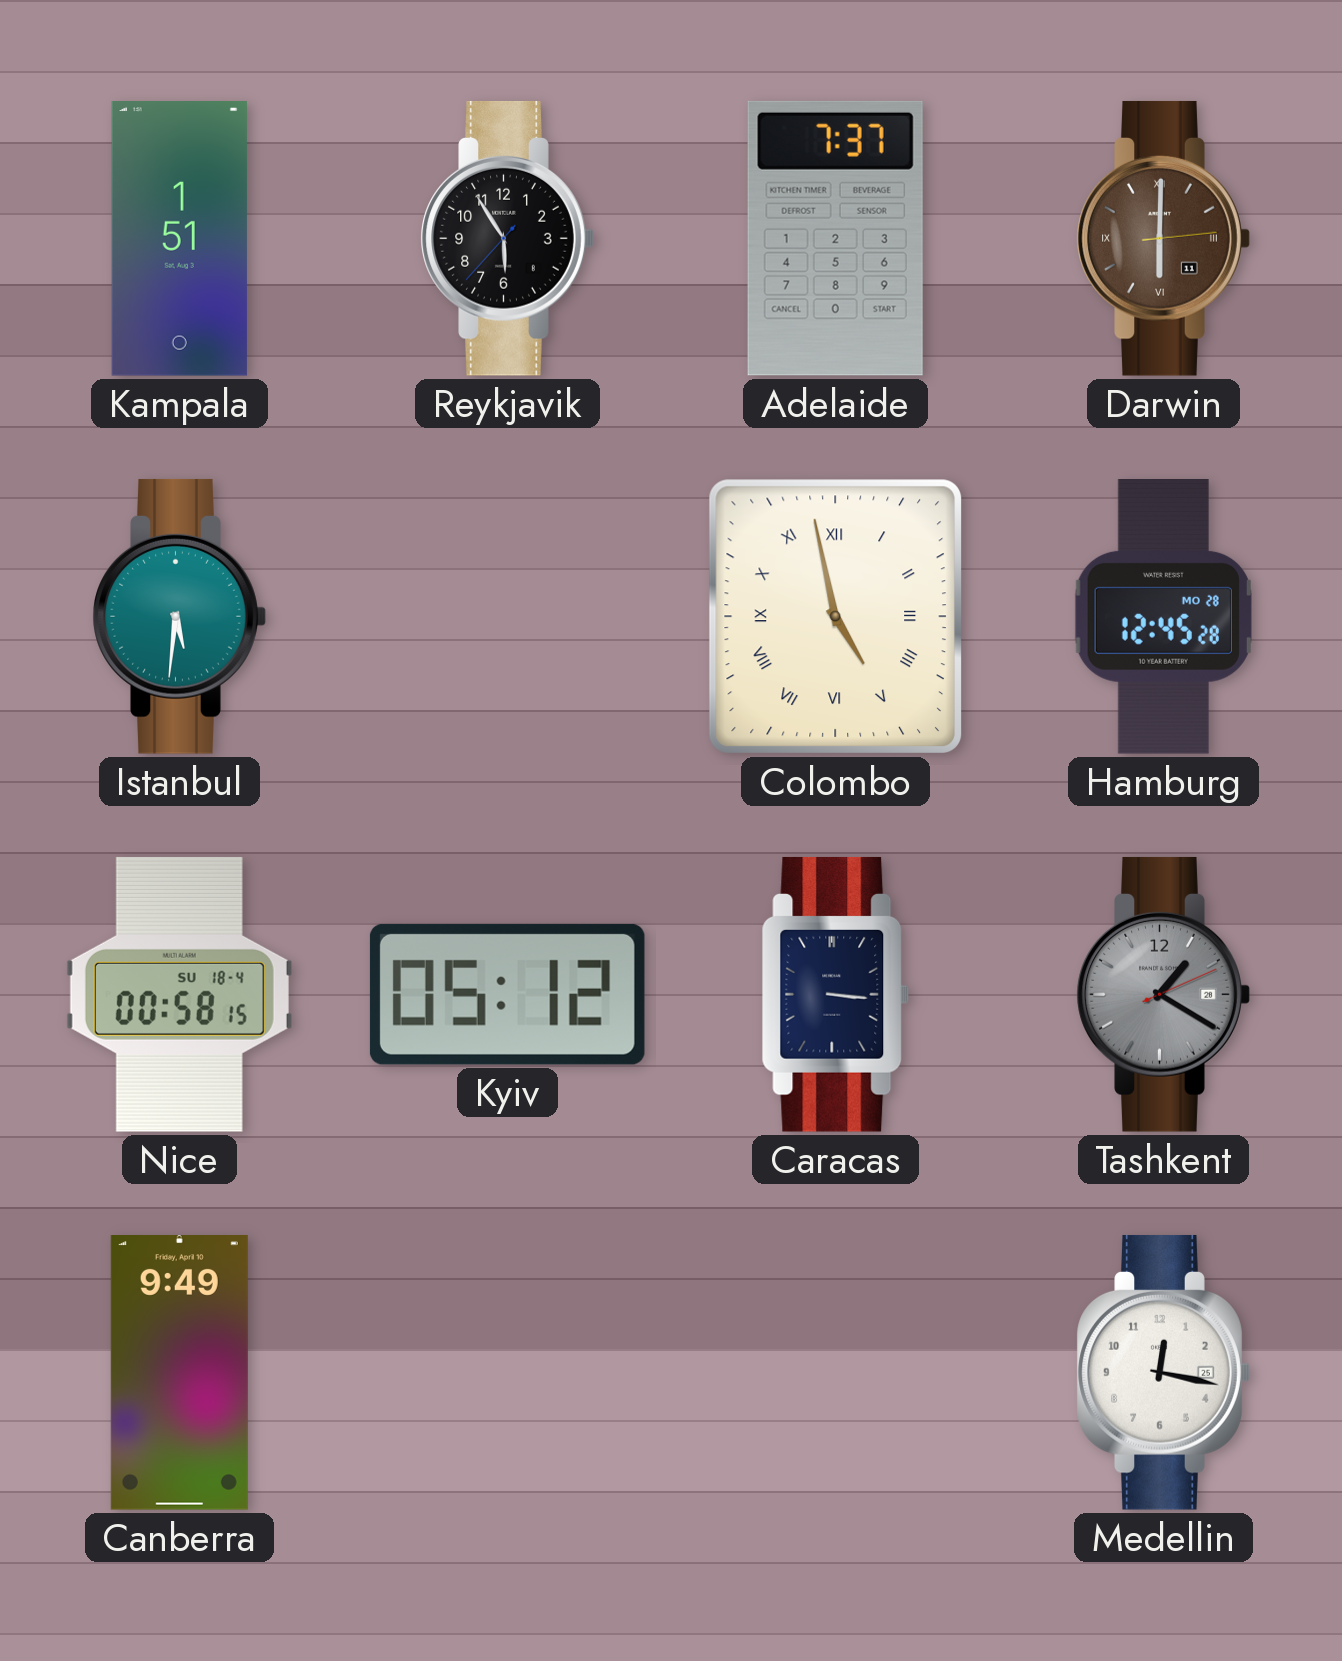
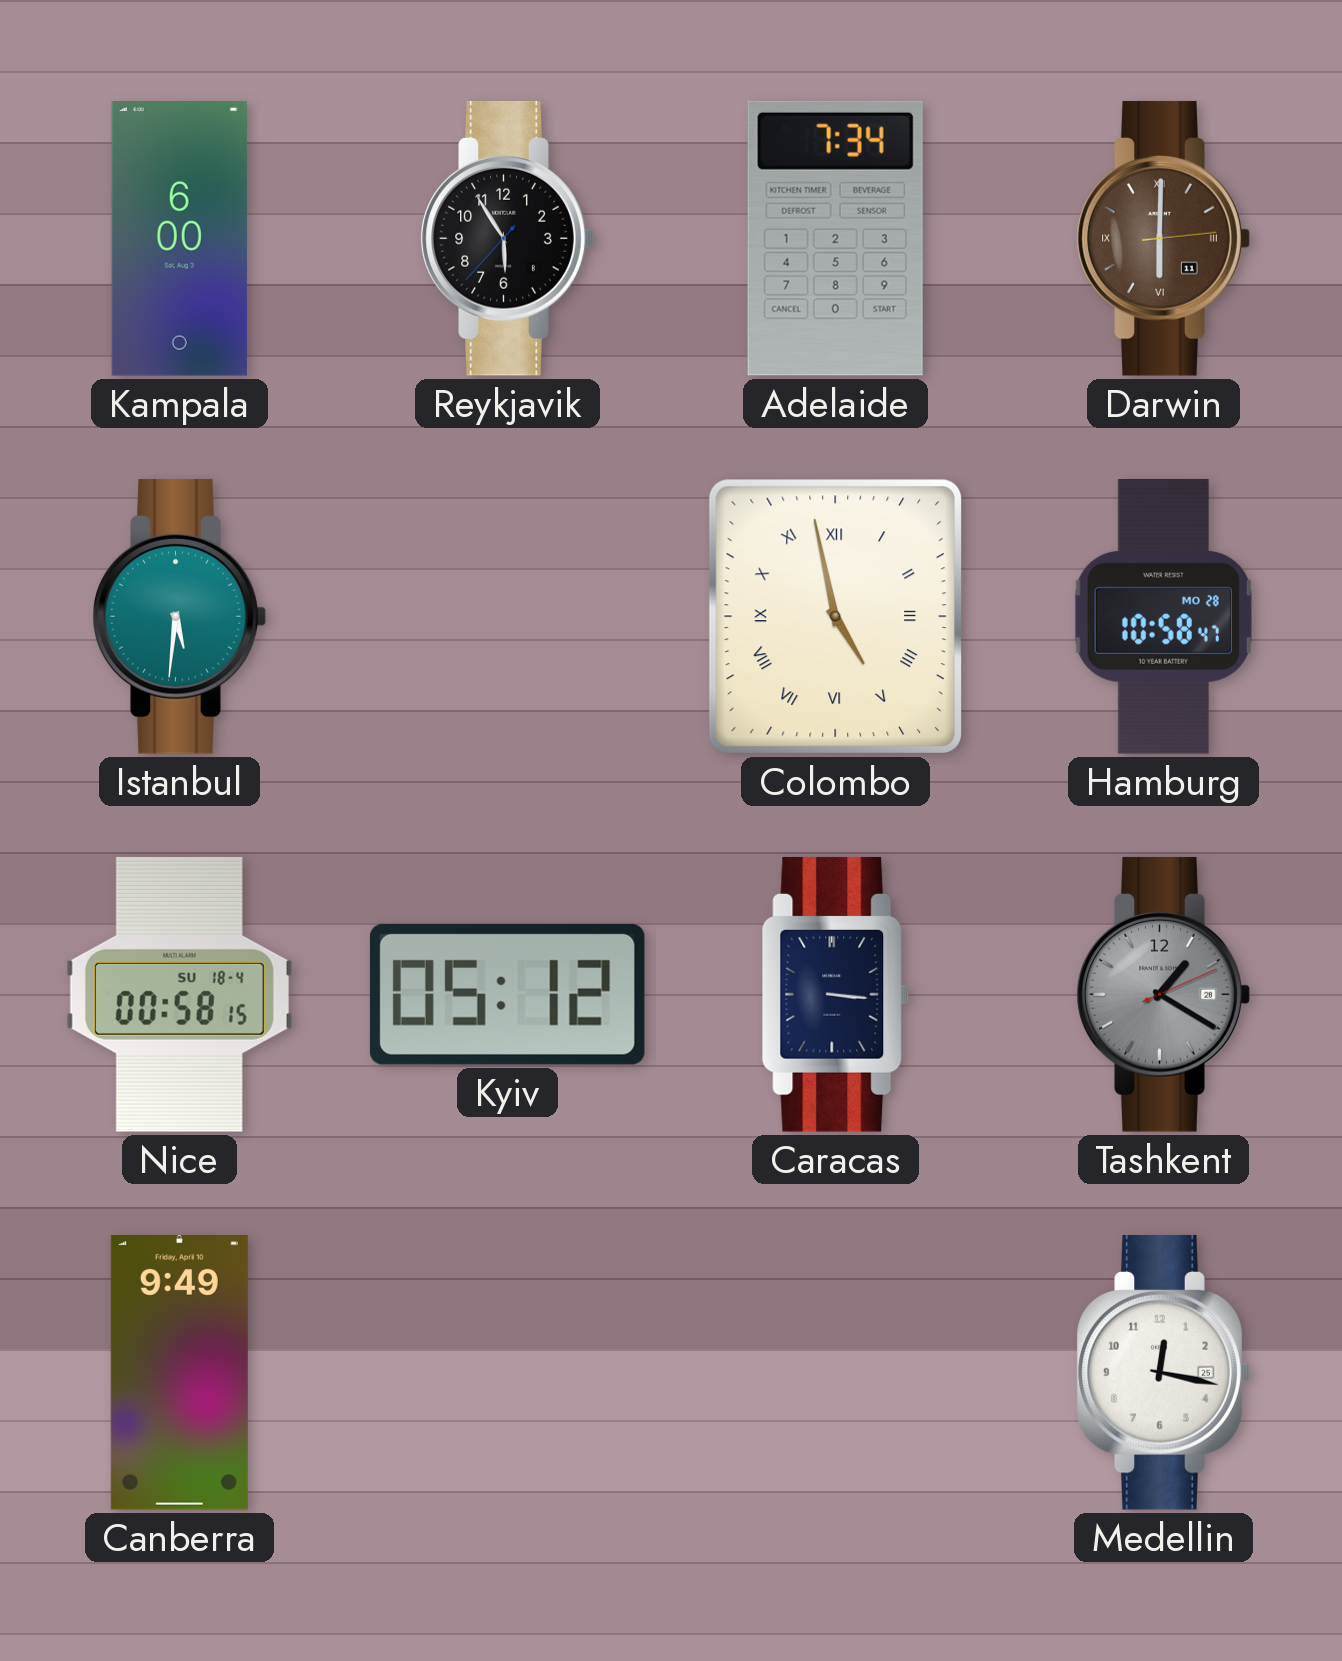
Kampala: 1:51 -> 6:00
Adelaide: 7:37 -> 7:34
Hamburg: 12:45 -> 10:58
